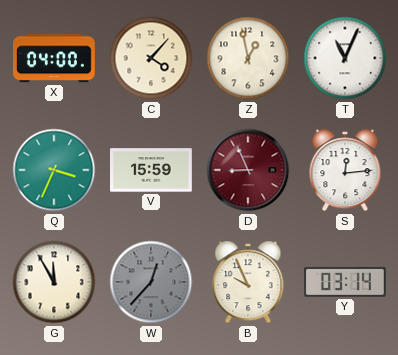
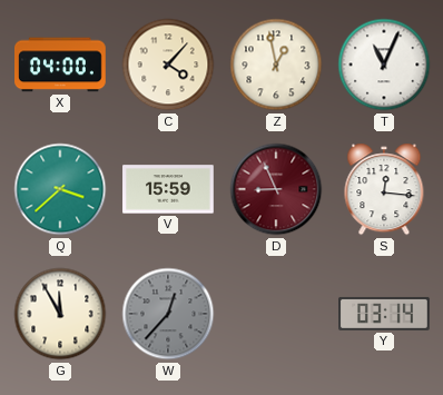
Q: 3:34 -> 3:38
S: 12:14 -> 12:16
B: 9:56 -> none
